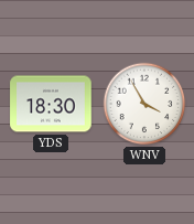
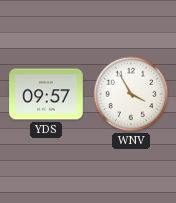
YDS: 18:30 -> 09:57
